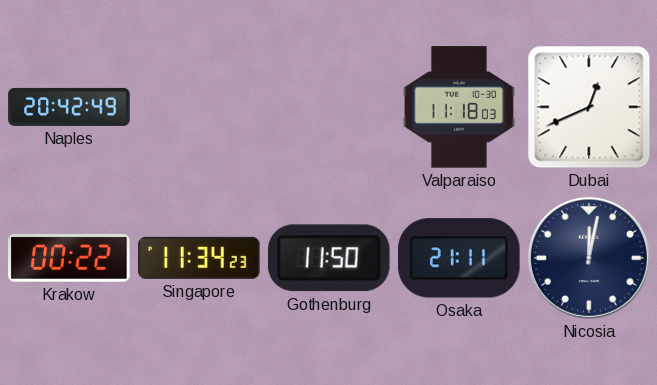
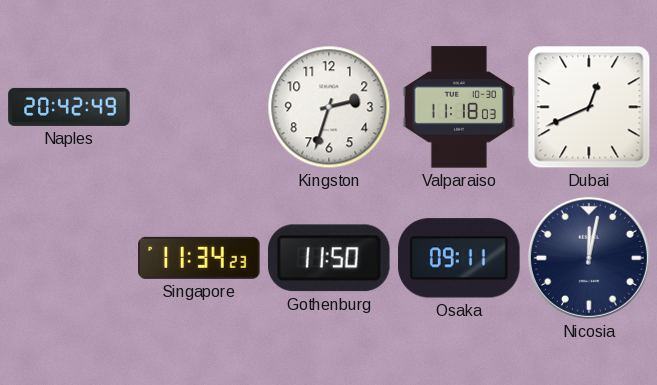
Kingston: none -> 2:33
Krakow: 00:22 -> none
Osaka: 21:11 -> 09:11
